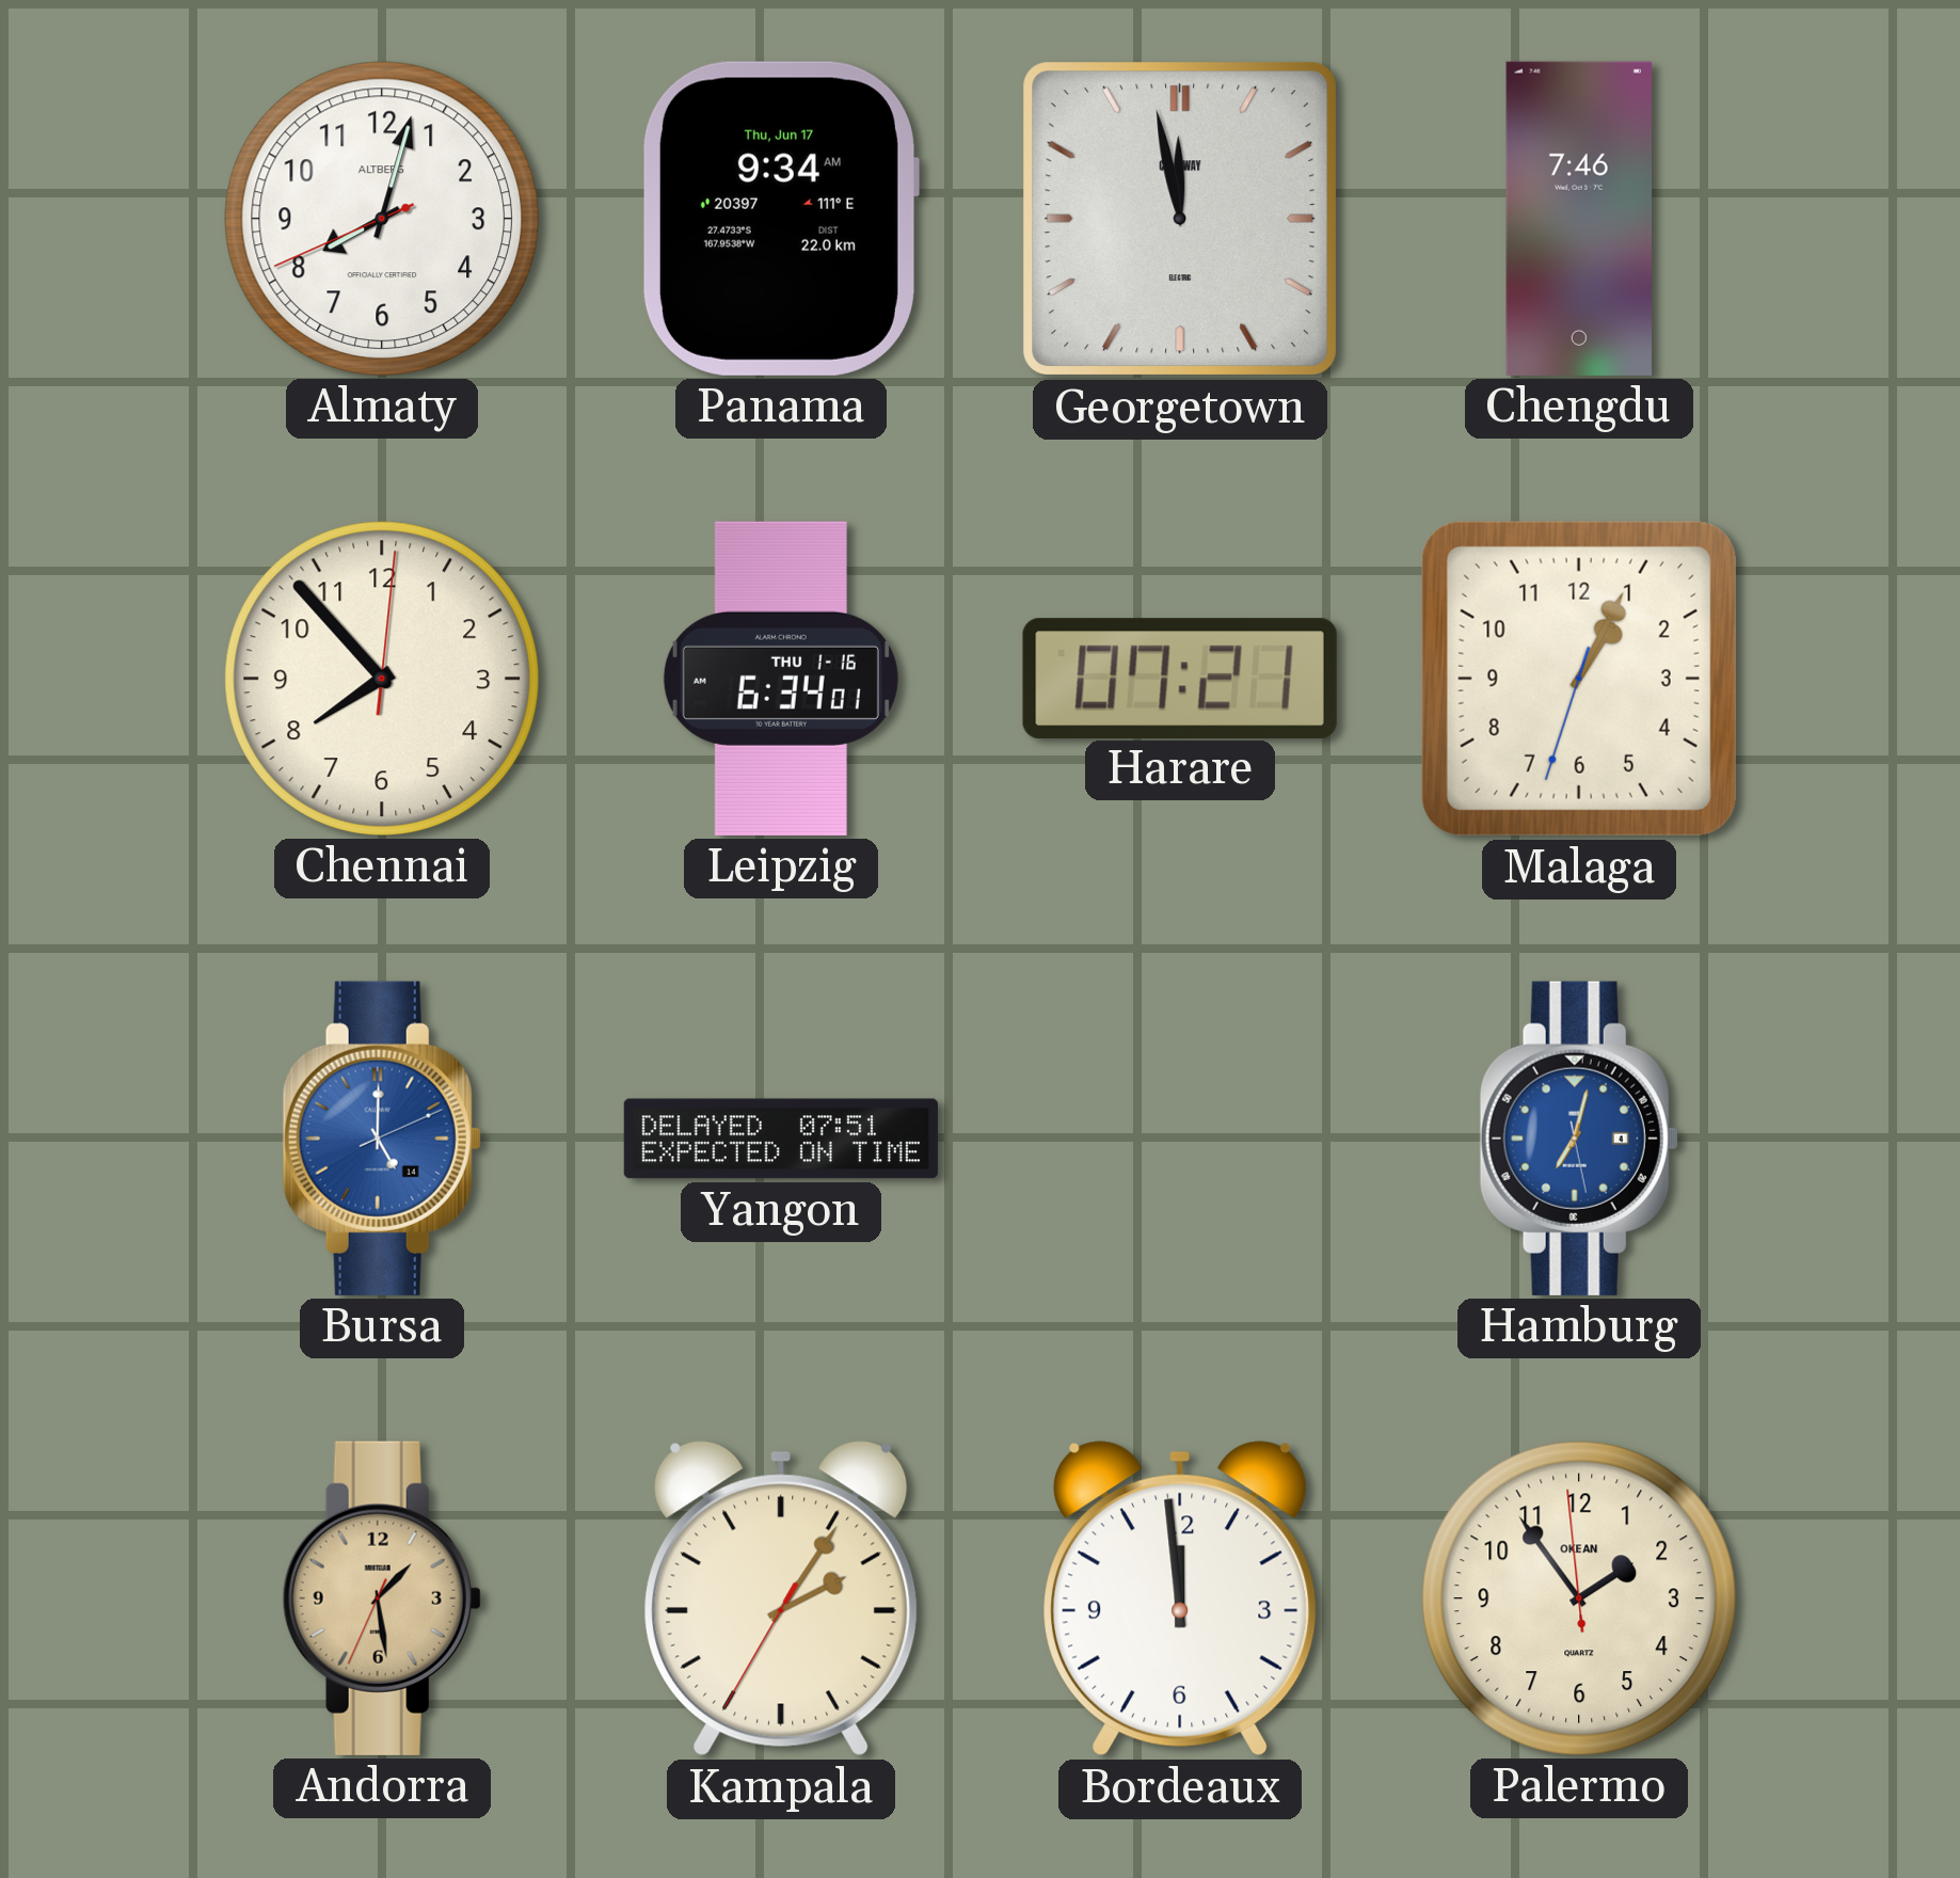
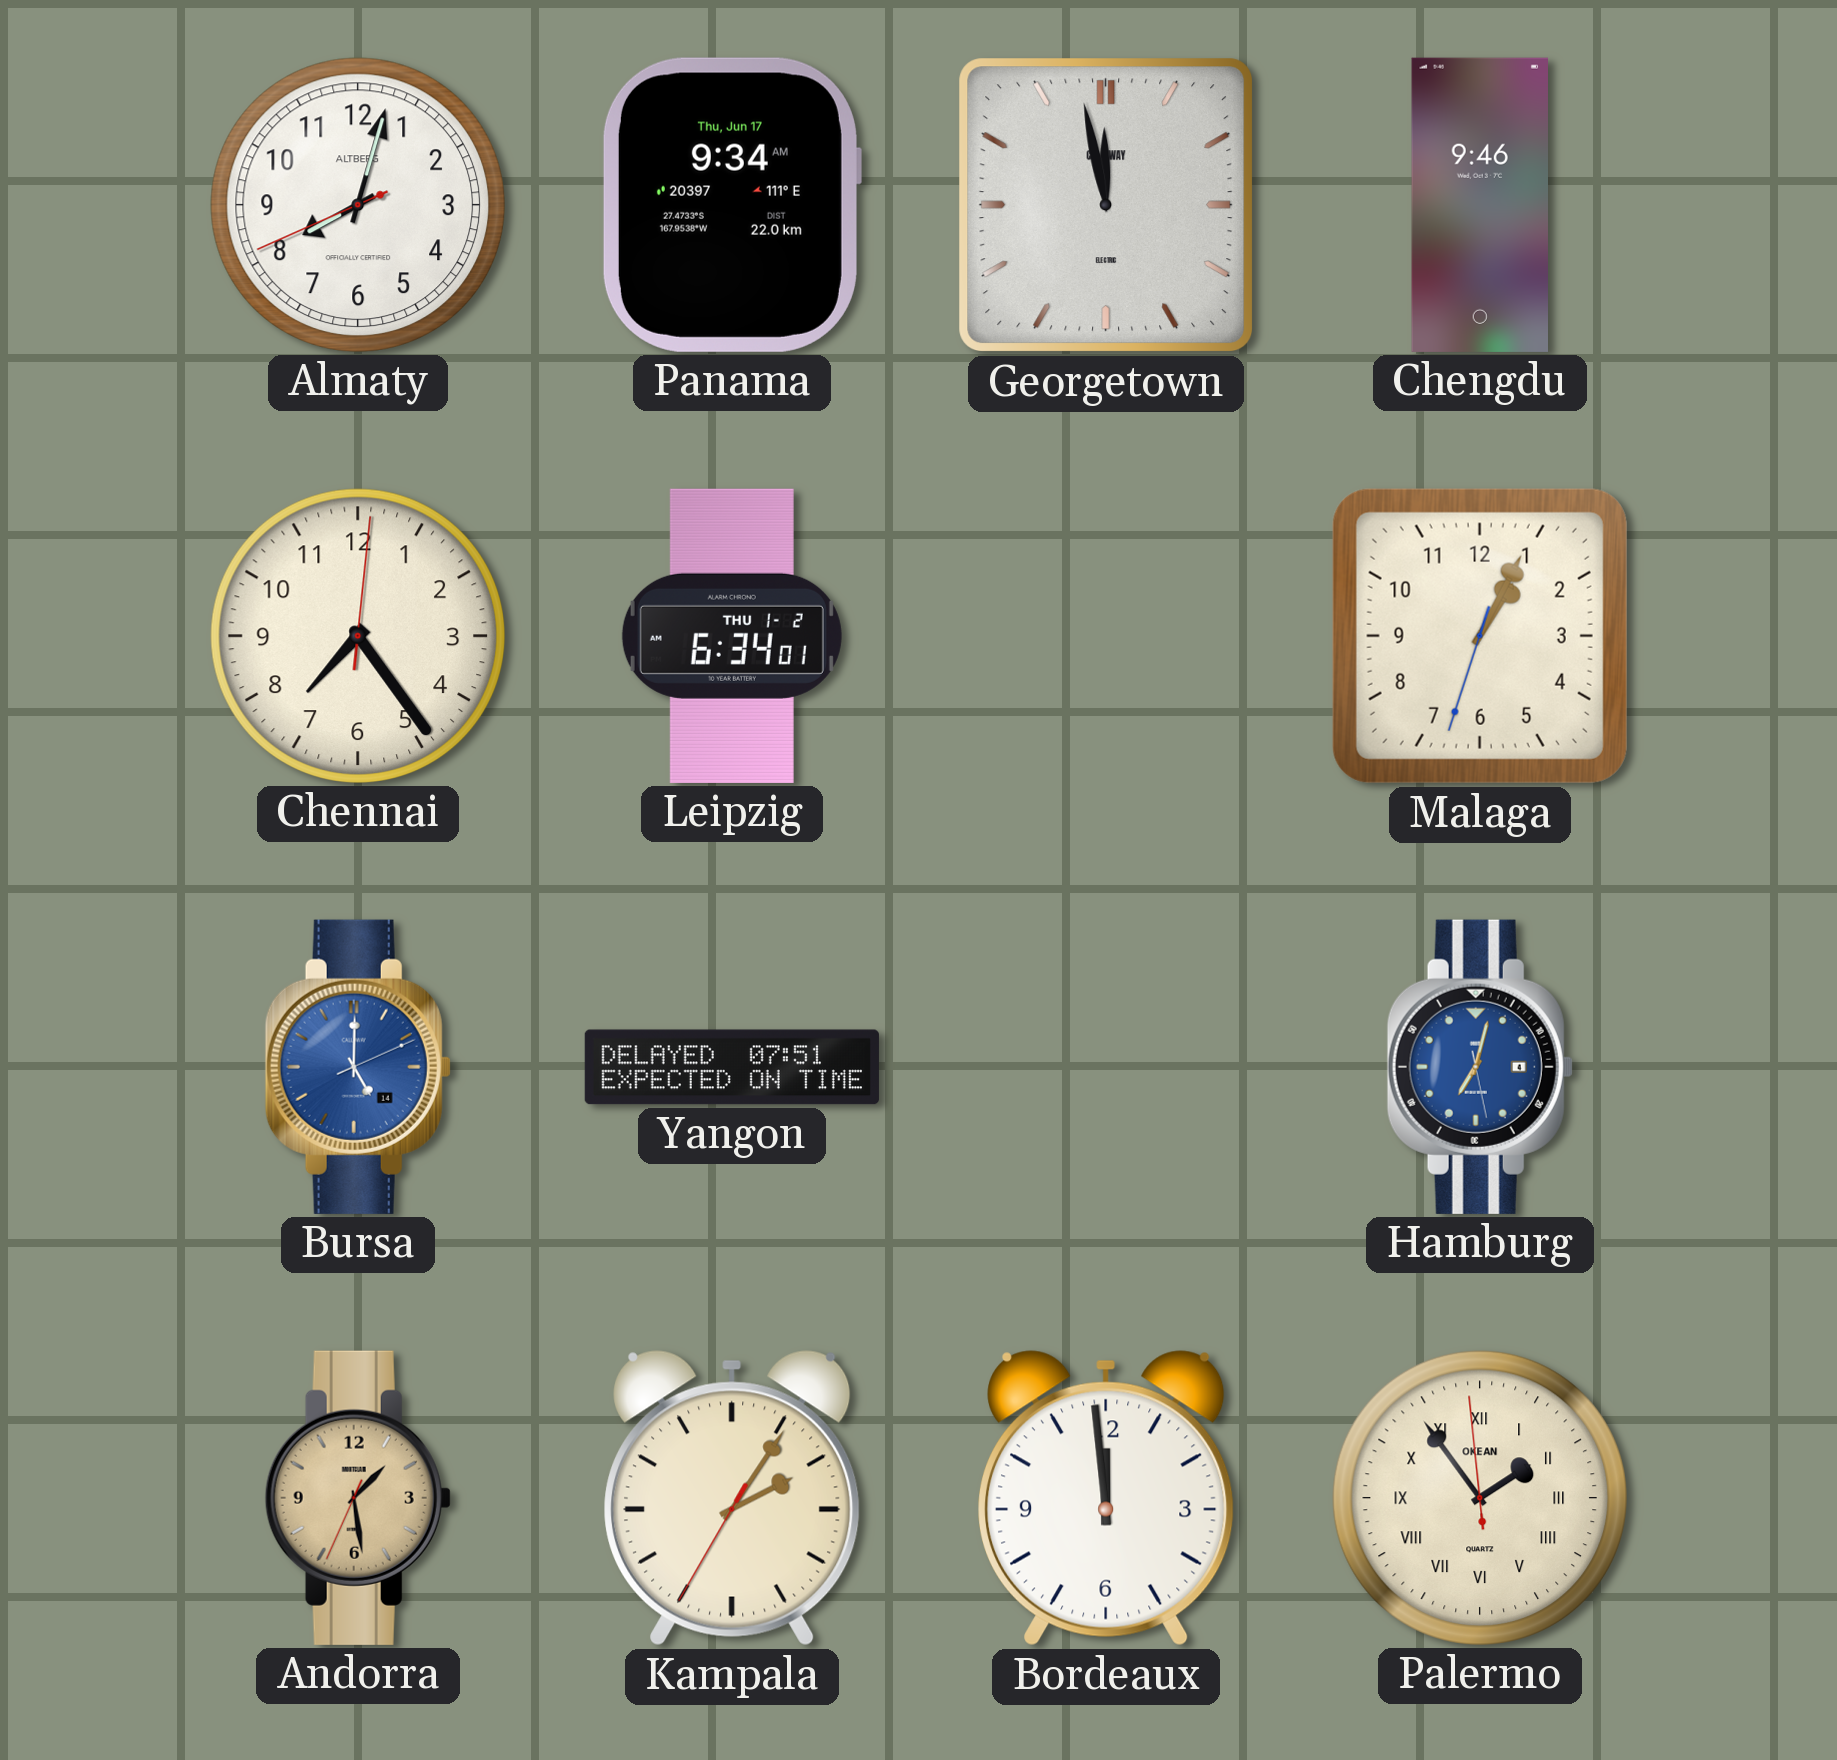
Chengdu: 7:46 -> 9:46
Chennai: 7:53 -> 7:24
Leipzig date: THU 1-16 -> THU 1-2
Harare: 07:21 -> none
Palermo numerals: Arabic -> Roman
